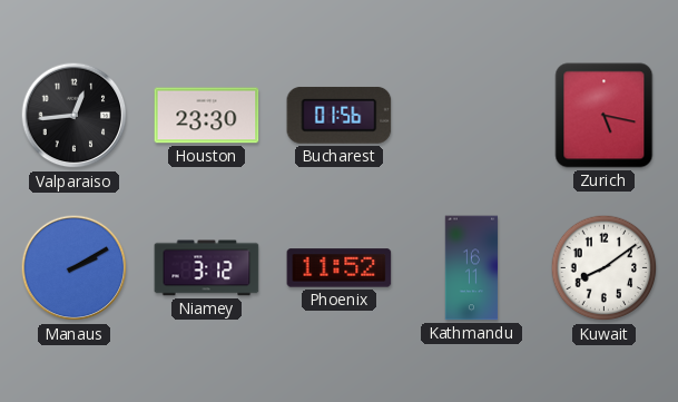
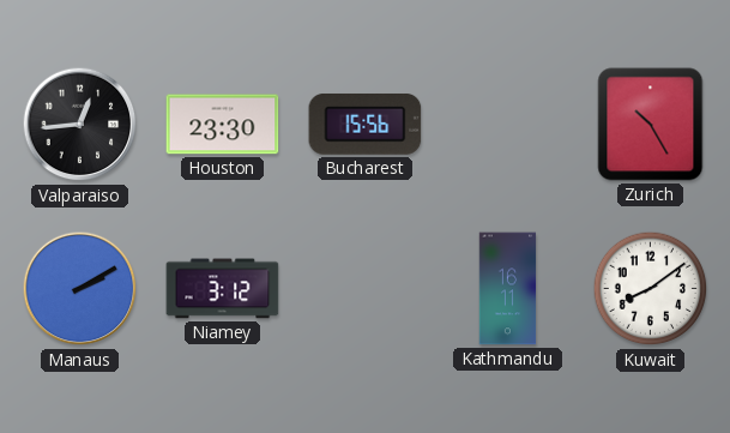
Bucharest: 01:56 -> 15:56
Zurich: 5:17 -> 10:25
Phoenix: 11:52 -> none
